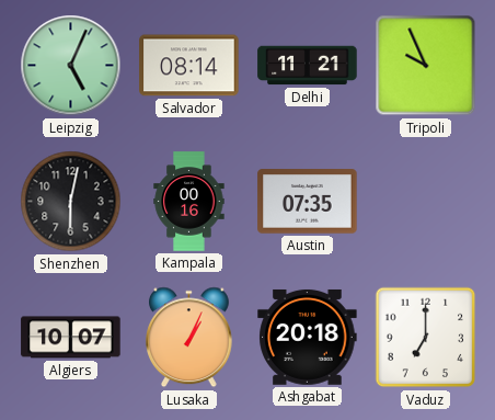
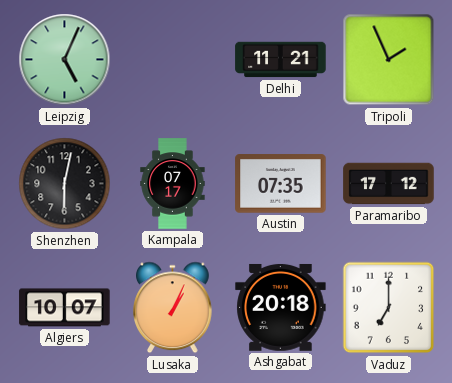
Salvador: 08:14 -> none
Tripoli: 9:56 -> 1:56
Kampala: 00:16 -> 07:17
Paramaribo: none -> 17:12
